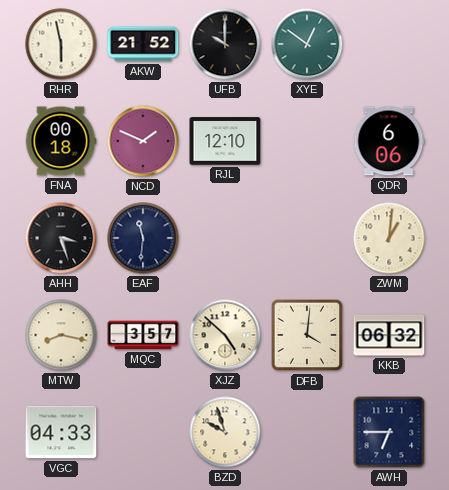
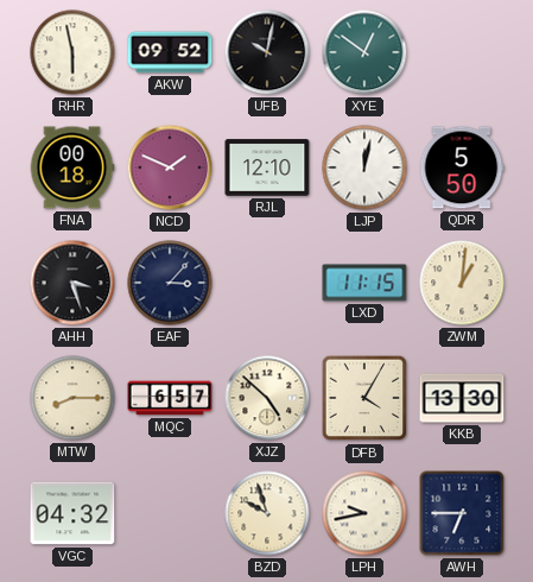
AKW: 21:52 -> 09:52
UFB: 10:00 -> 10:02
LJP: none -> 12:02
QDR: 6:06 -> 5:50
EAF: 11:31 -> 3:07
LXD: none -> 11:15
MTW: 8:17 -> 8:15
MQC: 3:57 -> 6:57
DFB: 4:01 -> 4:05
KKB: 06:32 -> 13:30
VGC: 04:33 -> 04:32
LPH: none -> 9:43
